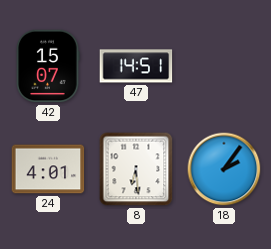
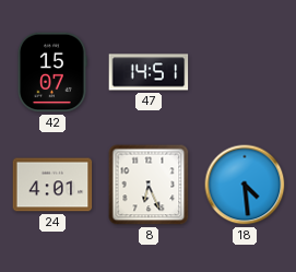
8: 6:29 -> 6:26
18: 2:06 -> 4:29
